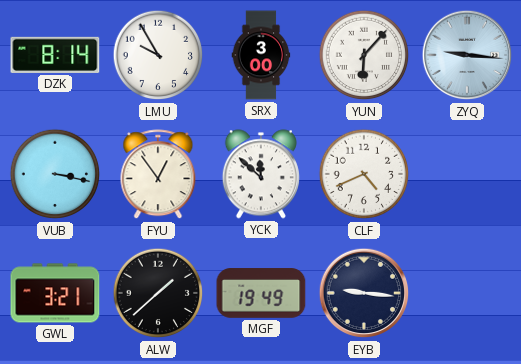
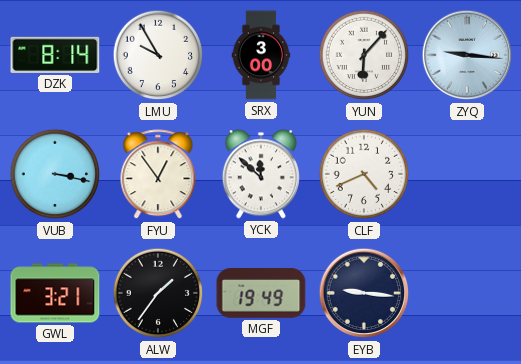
ALW: 1:38 -> 1:36
